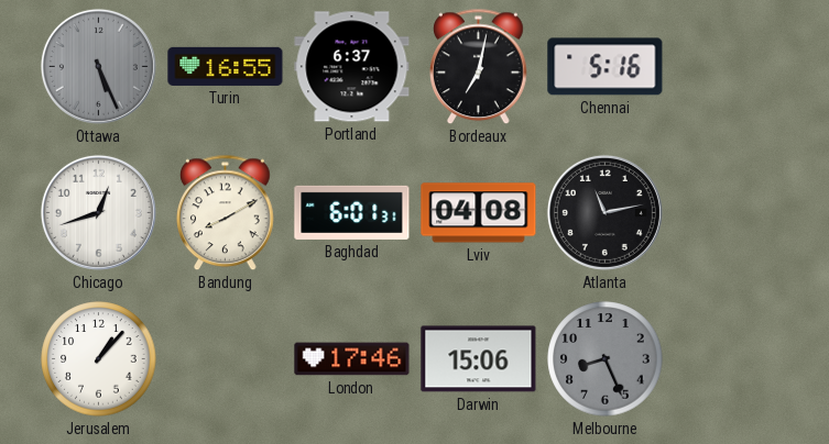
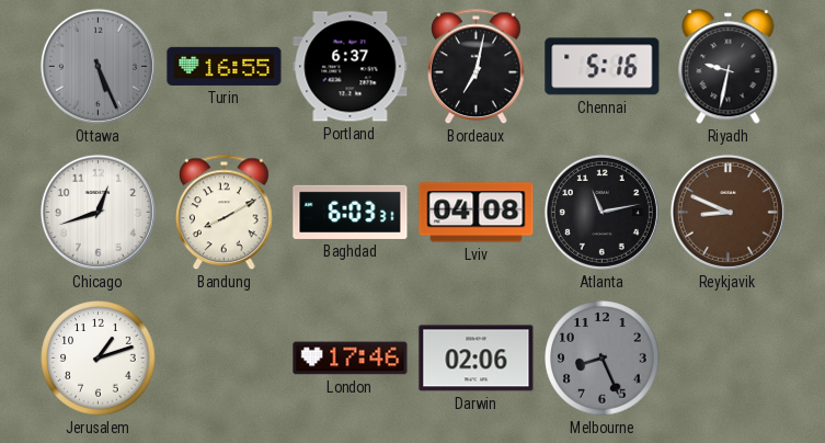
Riyadh: none -> 9:32
Baghdad: 6:01 -> 6:03
Reykjavik: none -> 8:49
Jerusalem: 1:07 -> 1:12
Darwin: 15:06 -> 02:06
